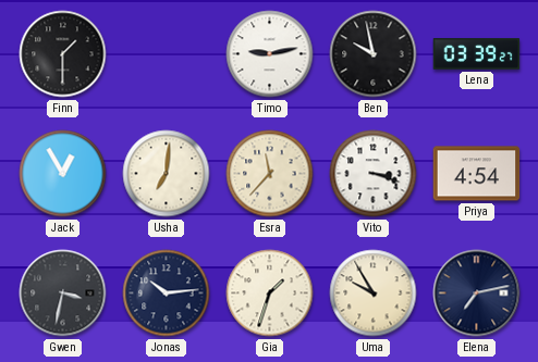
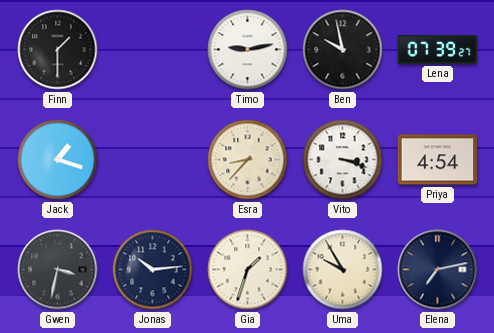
Lena: 03:39 -> 07:39
Jack: 12:55 -> 1:18
Usha: 7:01 -> none
Esra: 11:37 -> 8:37
